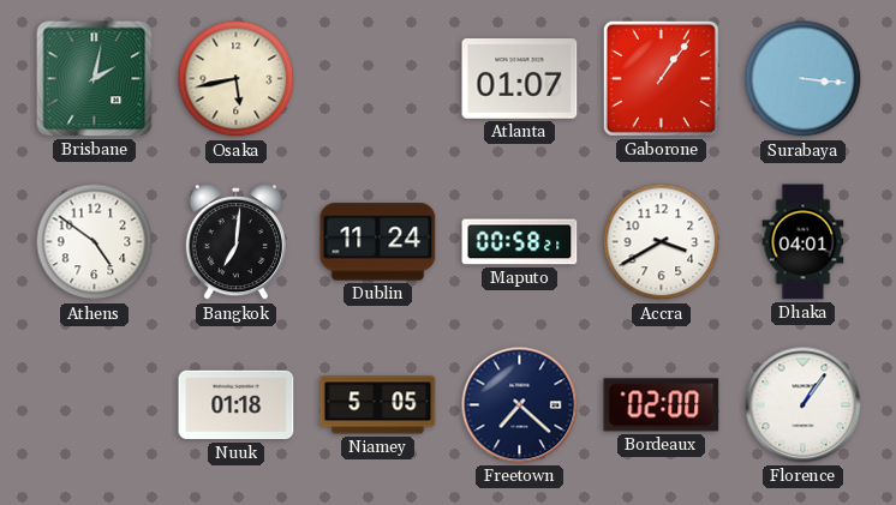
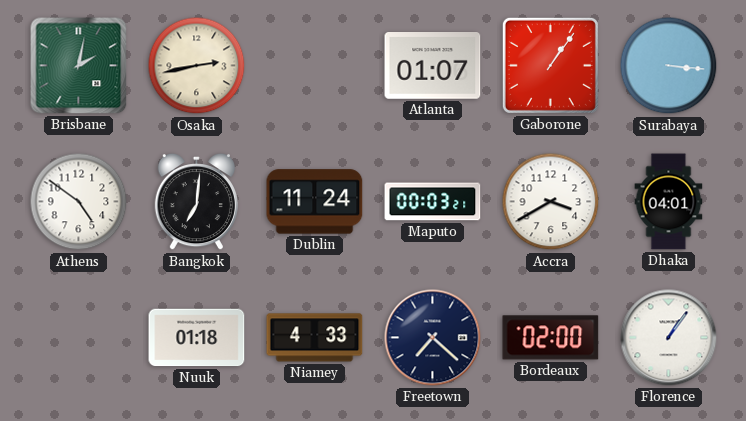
Osaka: 5:43 -> 2:43
Maputo: 00:58 -> 00:03
Niamey: 5:05 -> 4:33
